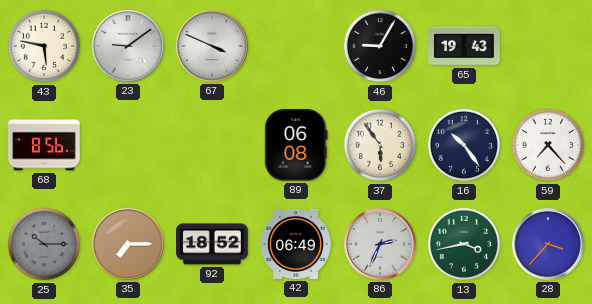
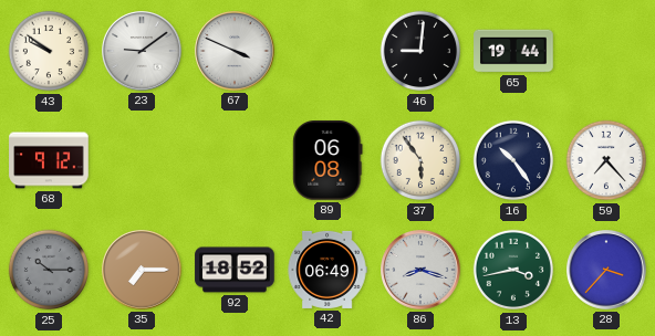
43: 5:47 -> 9:51
46: 9:05 -> 9:01
65: 19:43 -> 19:44
68: 8:56 -> 9:12
86: 2:34 -> 8:18
